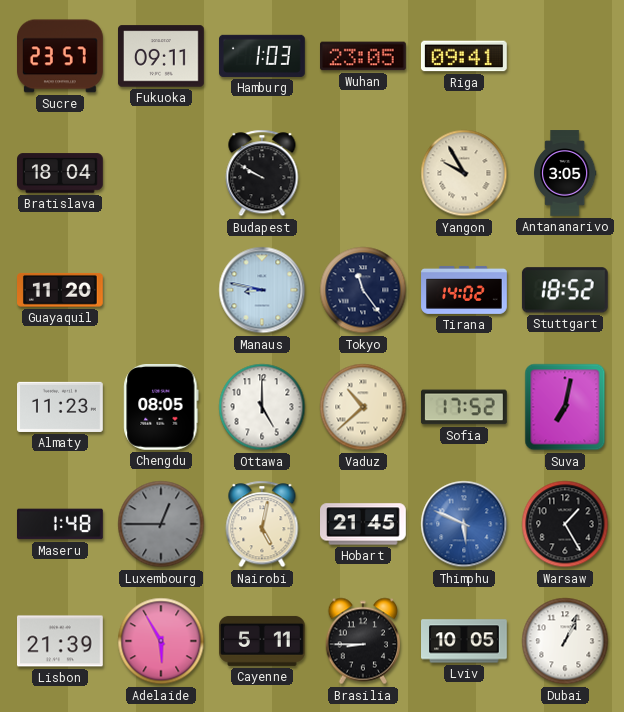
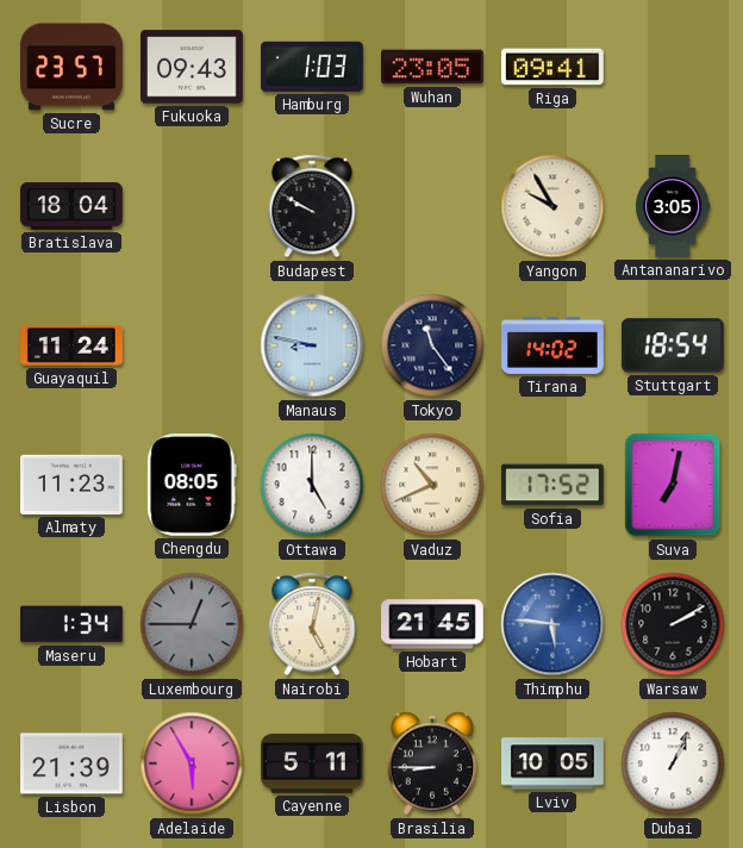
Fukuoka: 09:11 -> 09:43
Guayaquil: 11:20 -> 11:24
Stuttgart: 18:52 -> 18:54
Vaduz: 10:38 -> 10:41
Maseru: 1:48 -> 1:34
Thimphu: 5:49 -> 5:46
Warsaw: 1:25 -> 2:10
